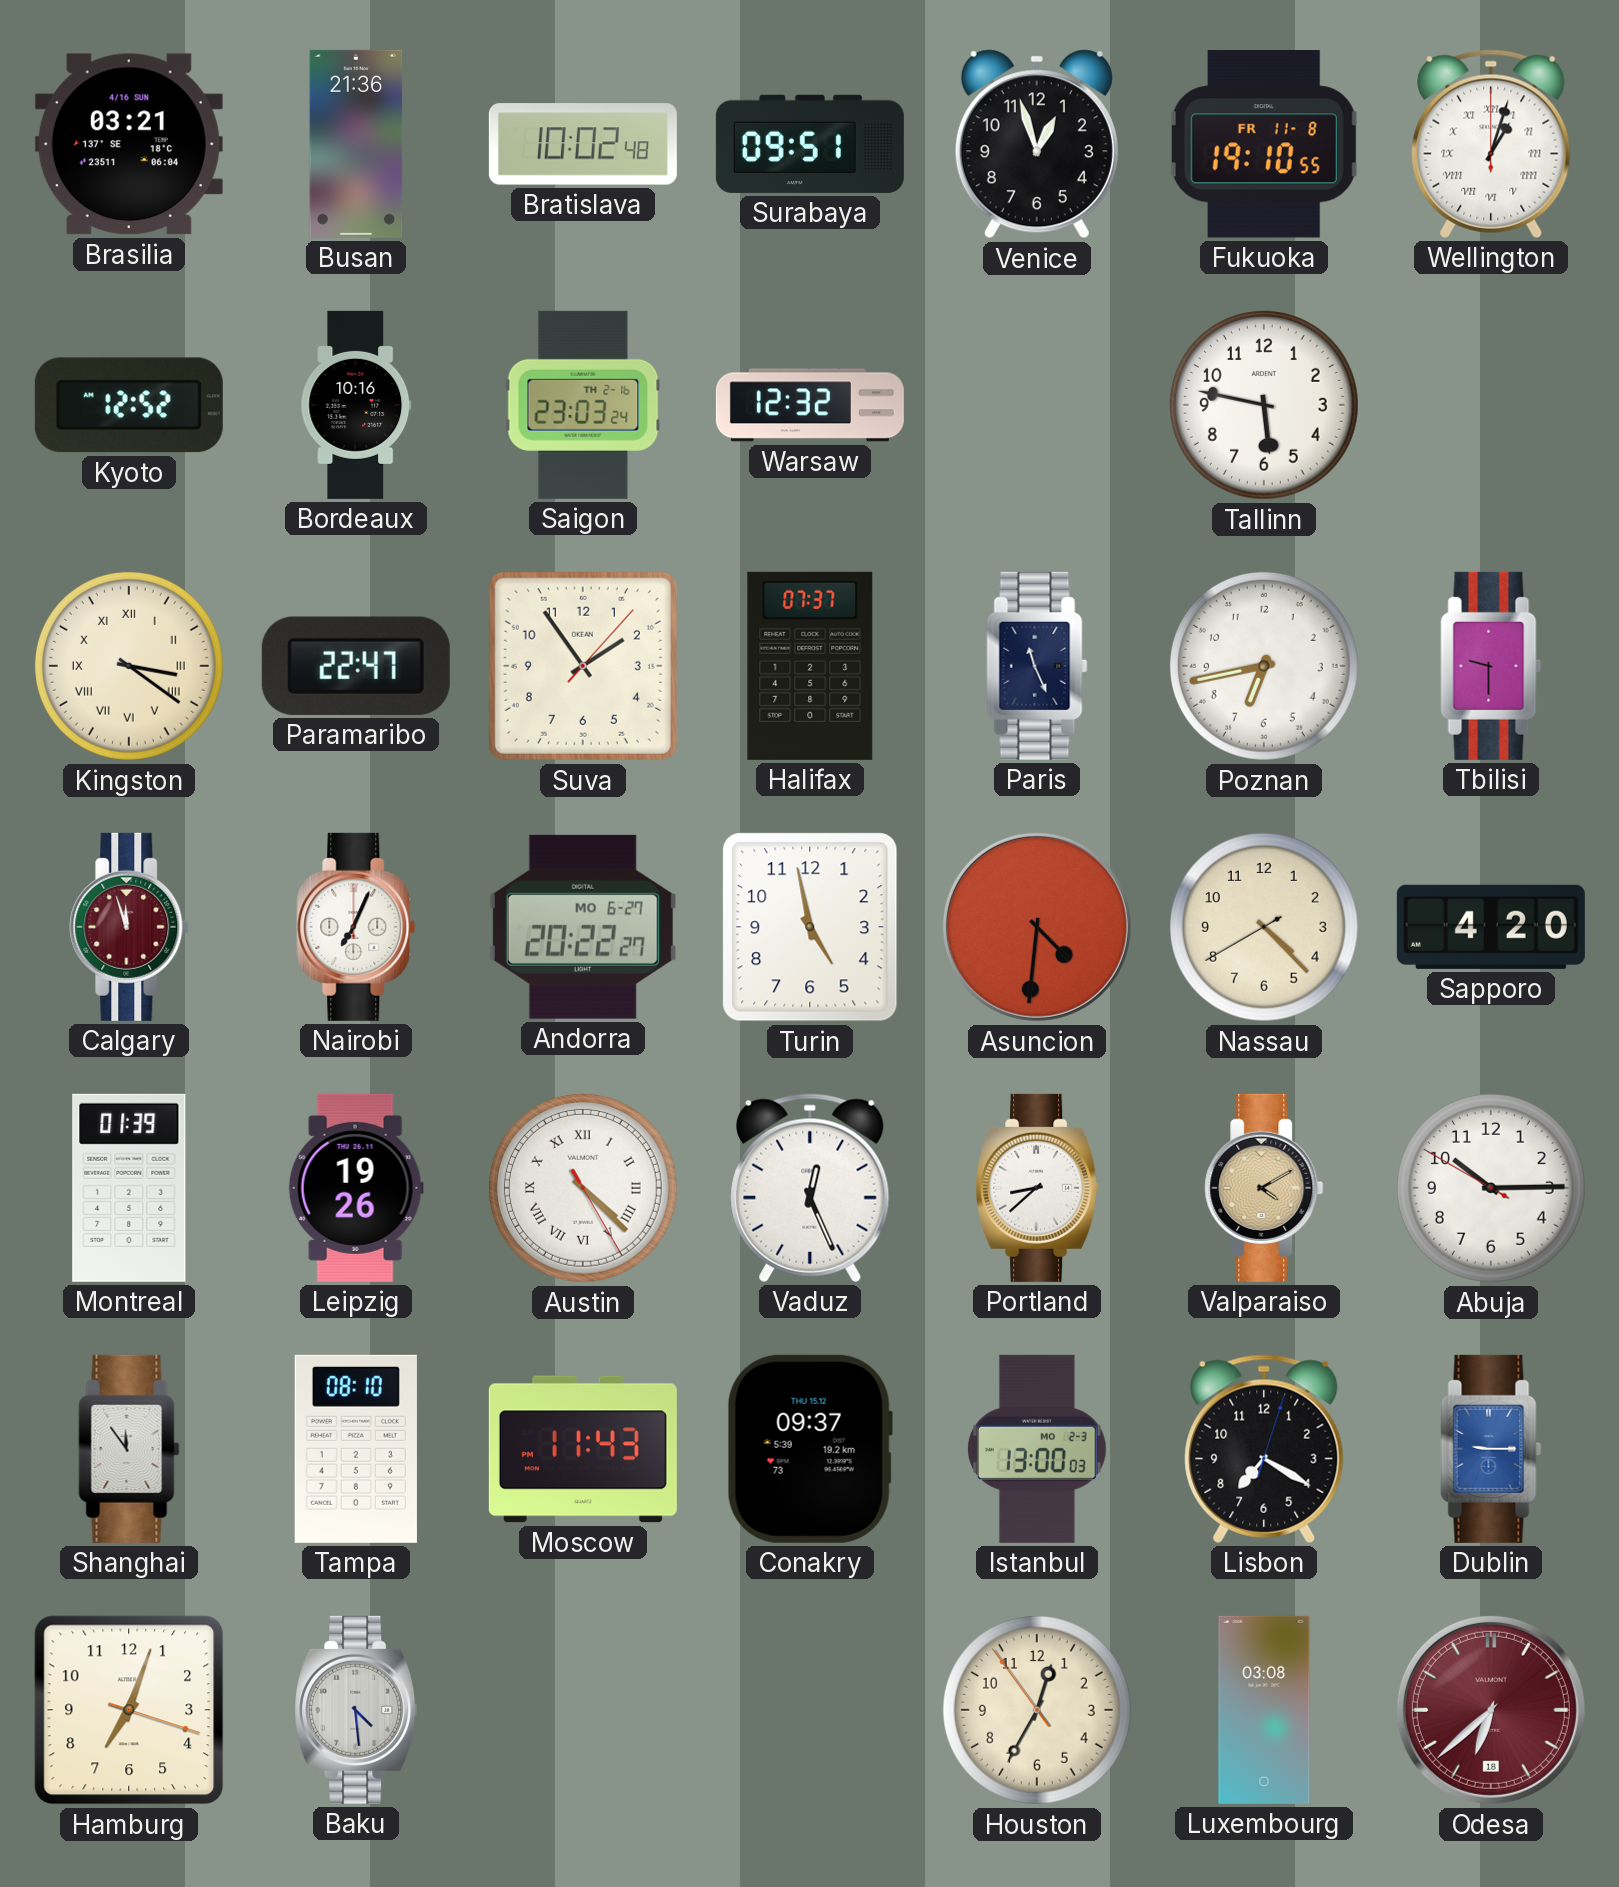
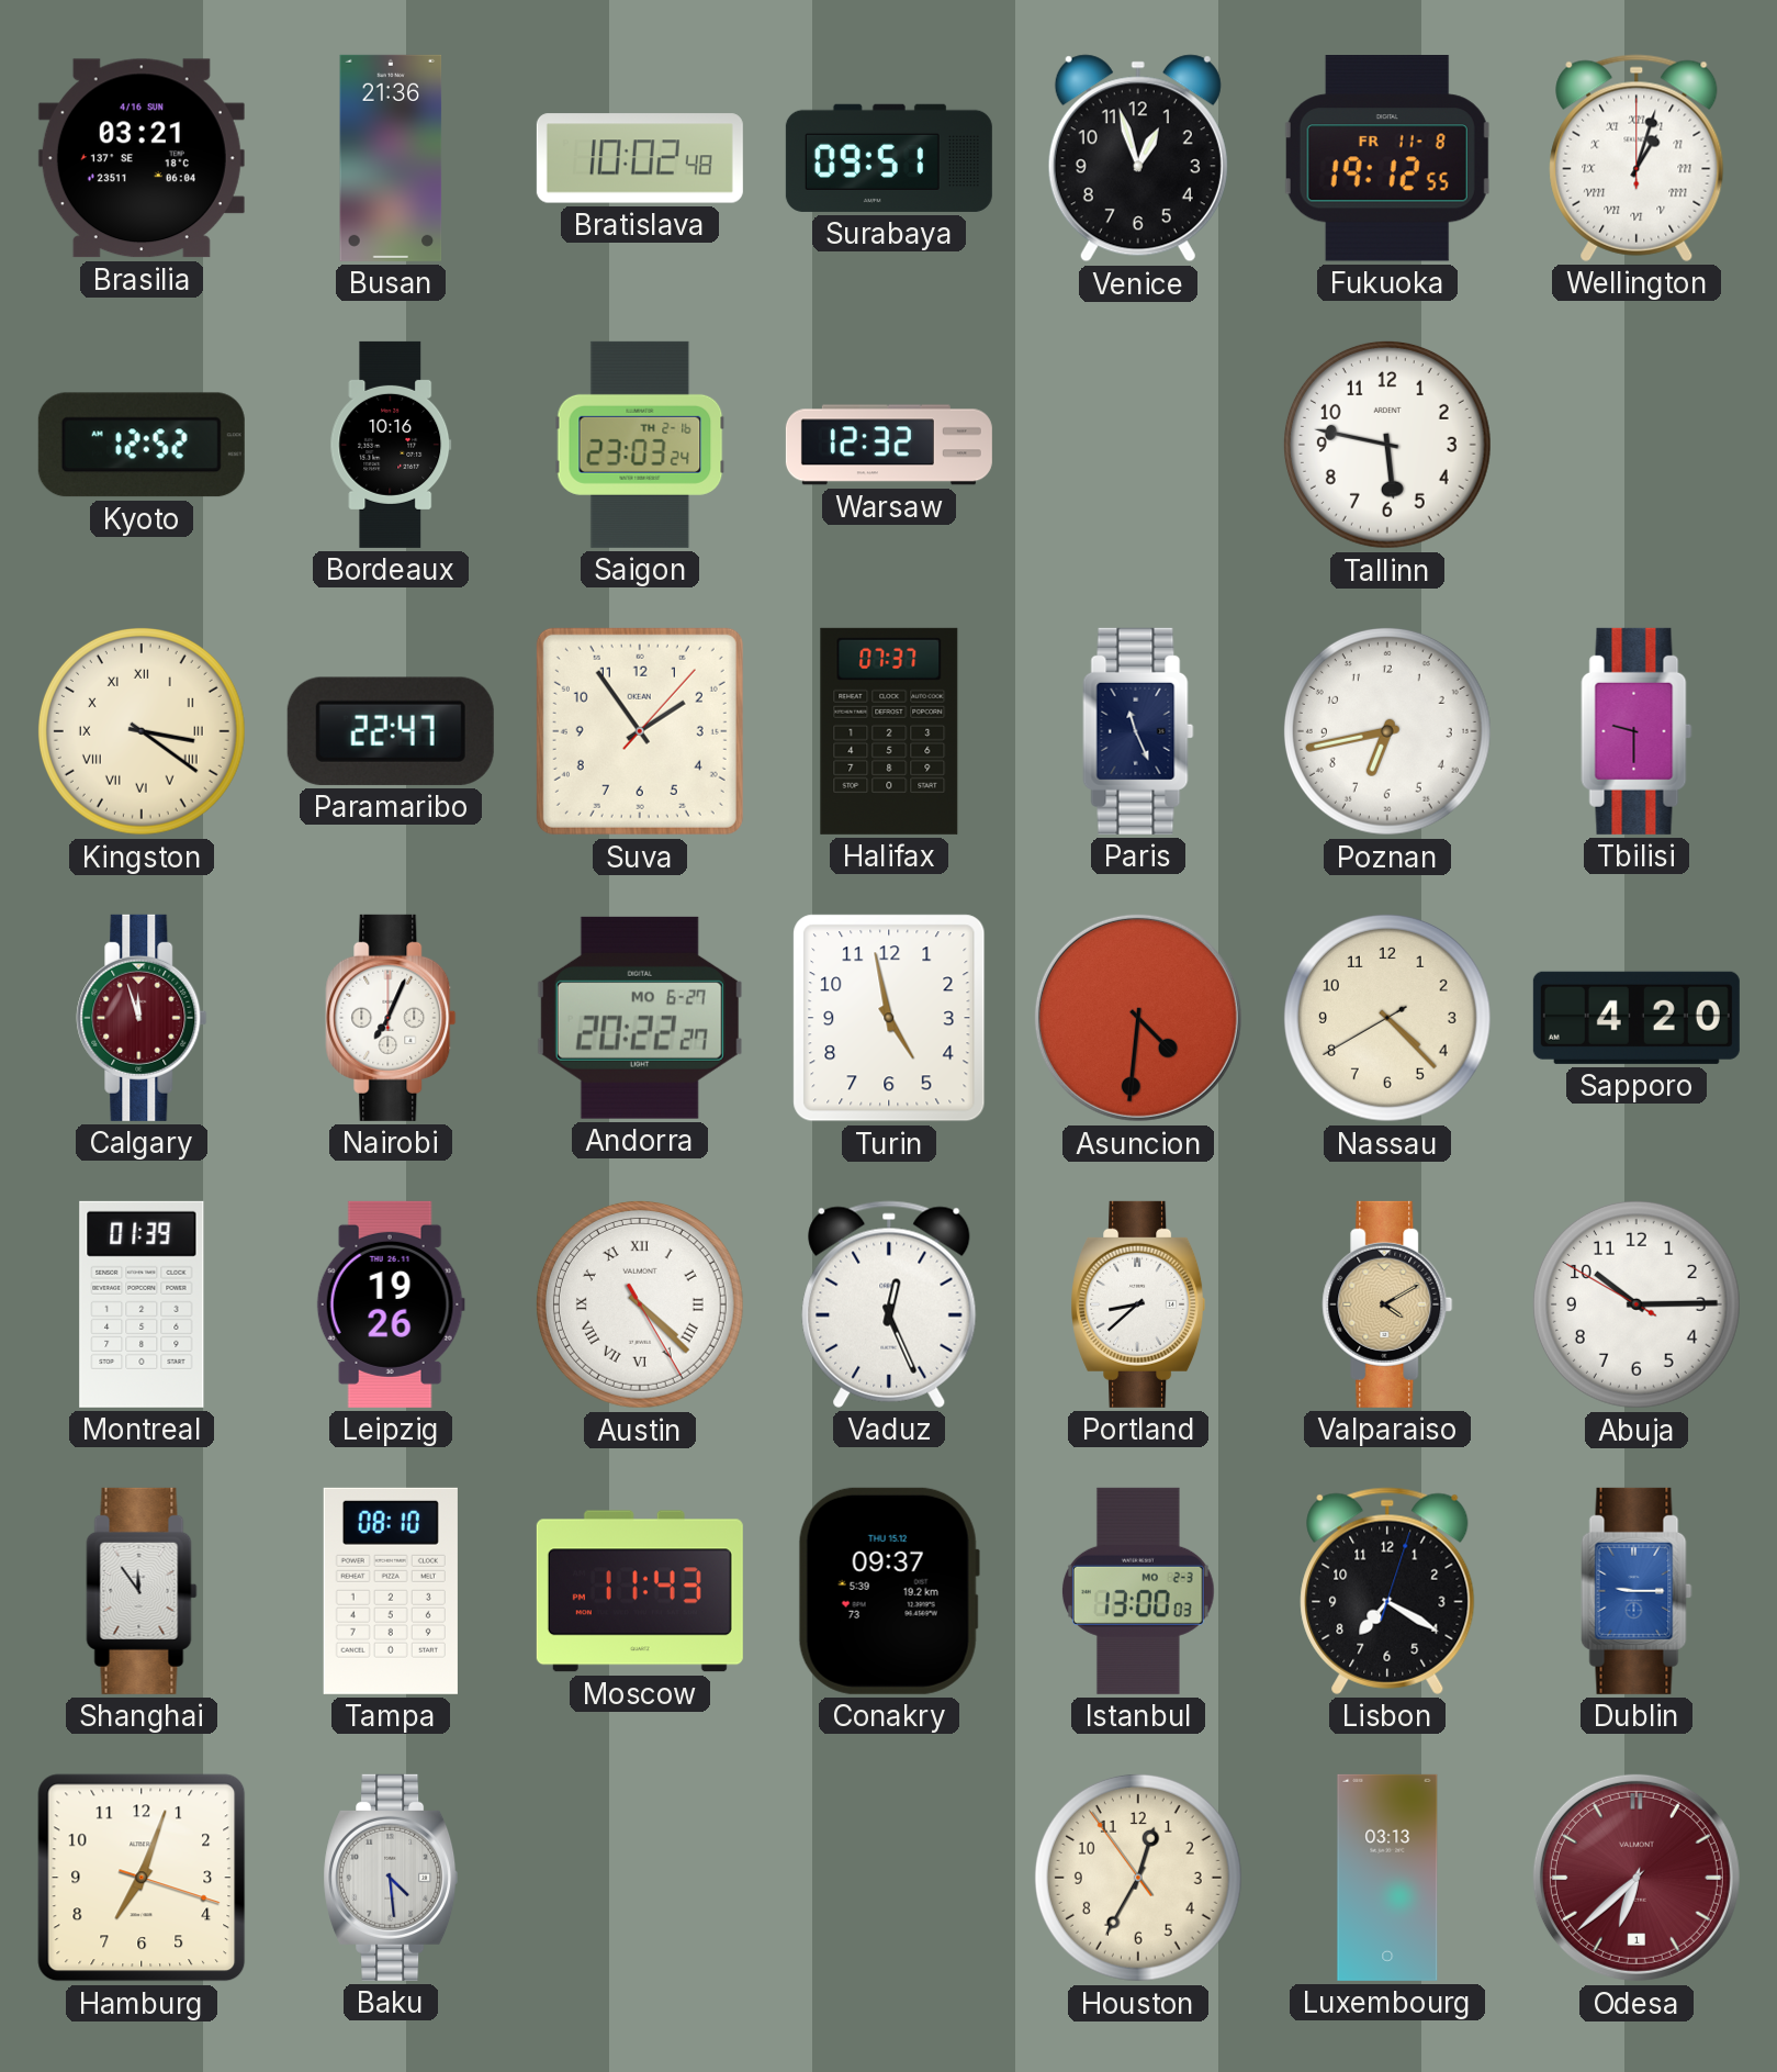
Fukuoka: 19:10 -> 19:12
Luxembourg: 03:08 -> 03:13
Odesa date: 18 -> 1
